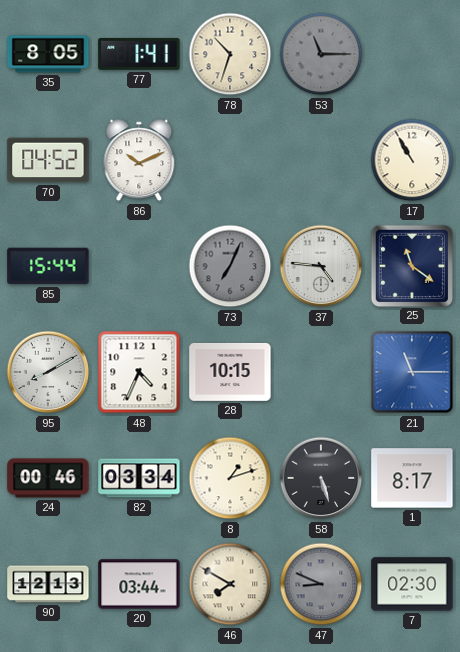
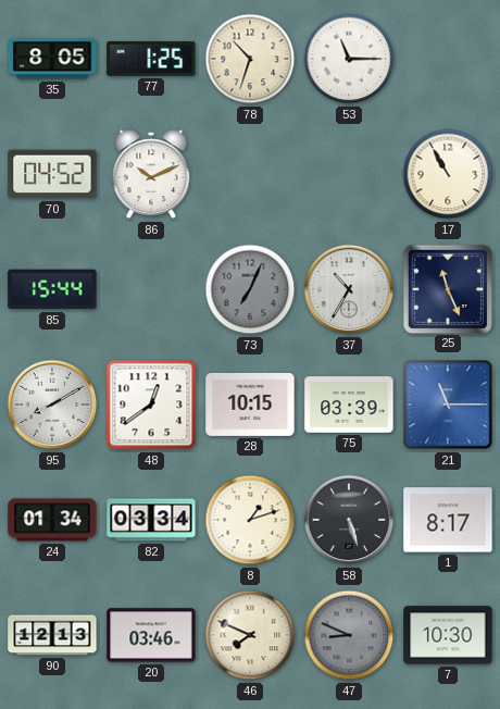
77: 1:41 -> 1:25
53 dial: grey -> white
37: 4:46 -> 10:35
25: 11:21 -> 11:26
48: 4:34 -> 12:39
75: none -> 03:39
24: 00:46 -> 01:34
20: 03:44 -> 03:46
46: 7:50 -> 7:49
7: 02:30 -> 10:30
